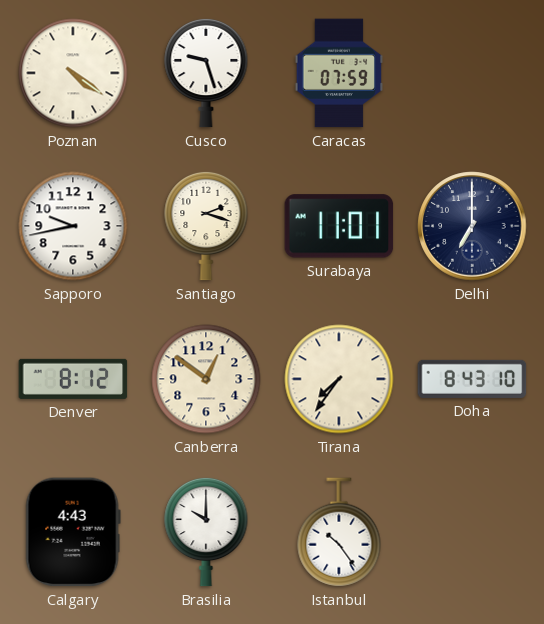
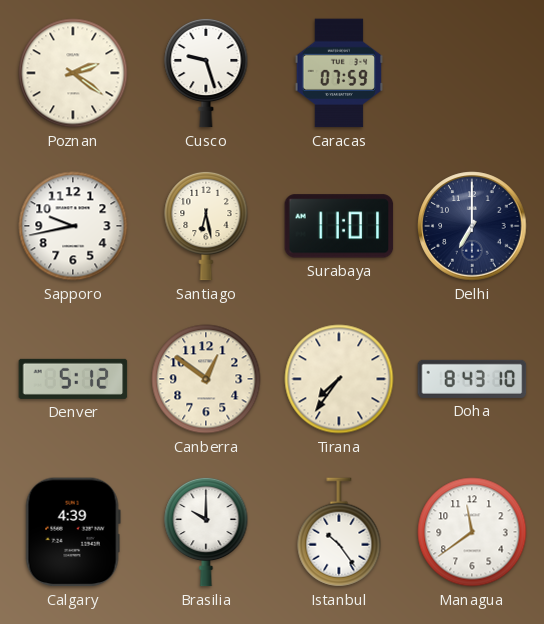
Poznan: 4:21 -> 2:21
Santiago: 2:18 -> 6:28
Denver: 8:12 -> 5:12
Calgary: 4:43 -> 4:39
Managua: none -> 11:39
